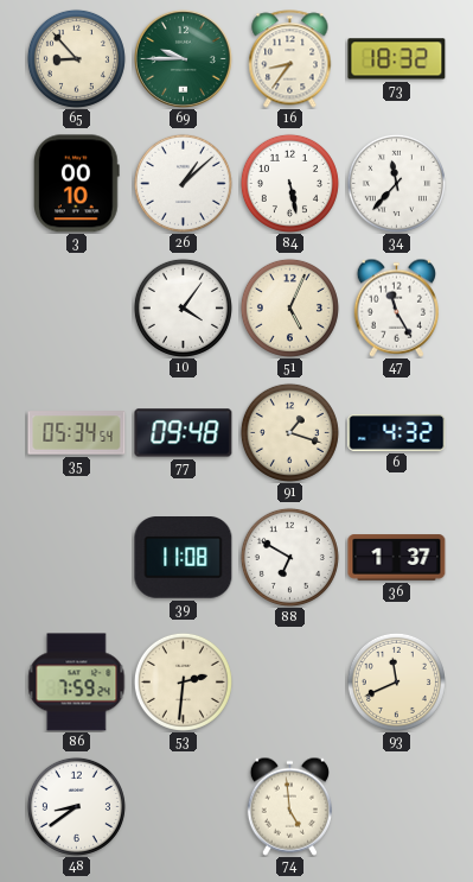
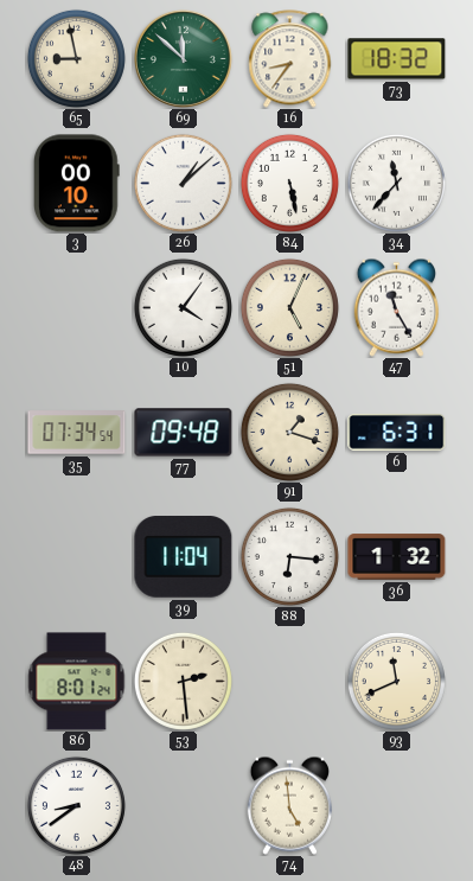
65: 8:53 -> 8:58
69: 9:45 -> 11:52
35: 05:34 -> 07:34
6: 4:32 -> 6:31
39: 11:08 -> 11:04
88: 6:50 -> 6:16
36: 1:37 -> 1:32
86: 7:59 -> 8:01
53: 2:31 -> 2:29
